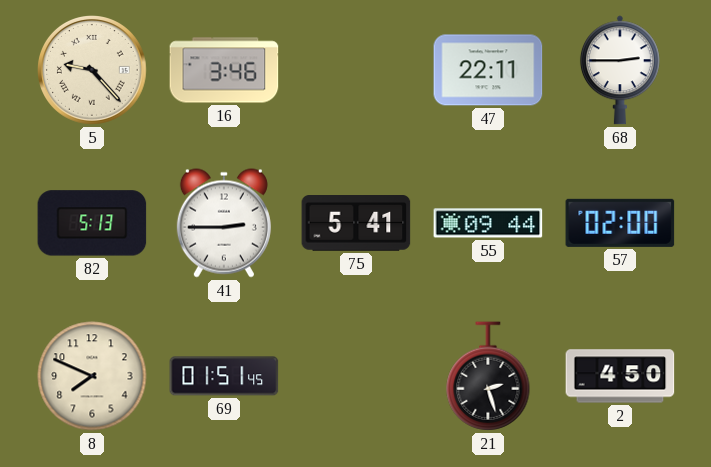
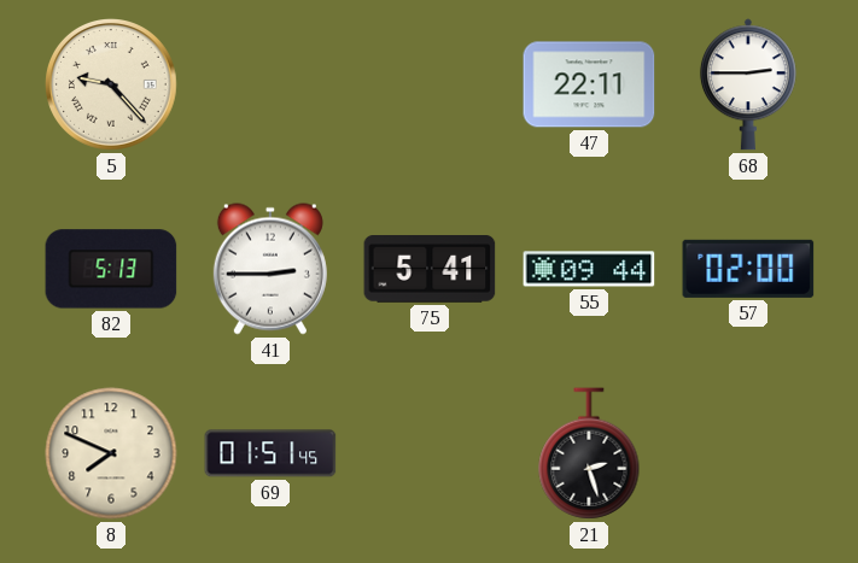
16: 3:46 -> none
2: 4:50 -> none
